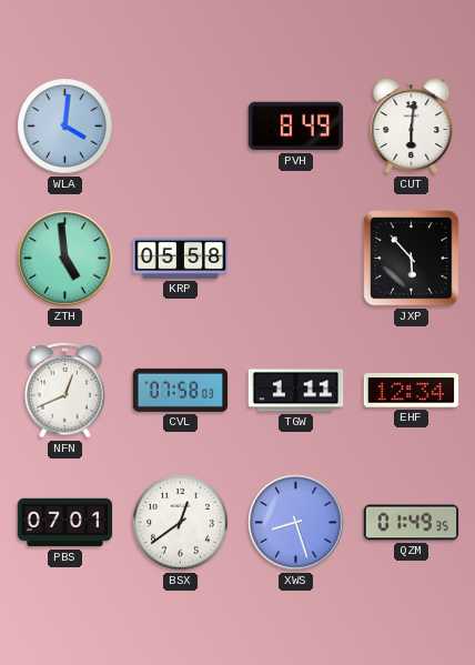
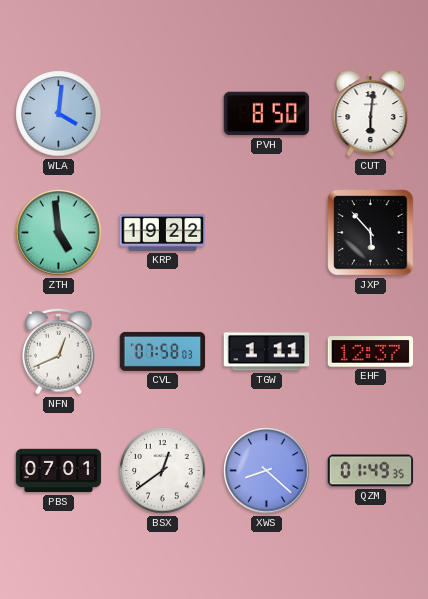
PVH: 8:49 -> 8:50
KRP: 05:58 -> 19:22
EHF: 12:34 -> 12:37
XWS: 8:27 -> 8:22
